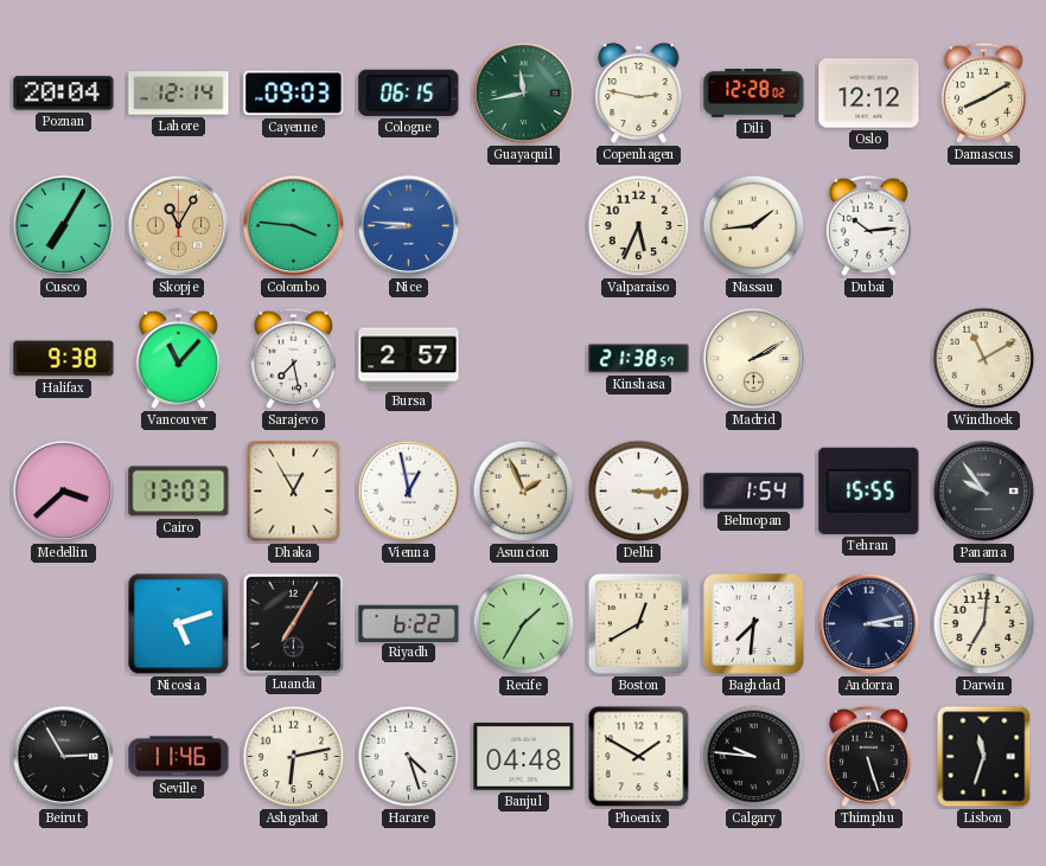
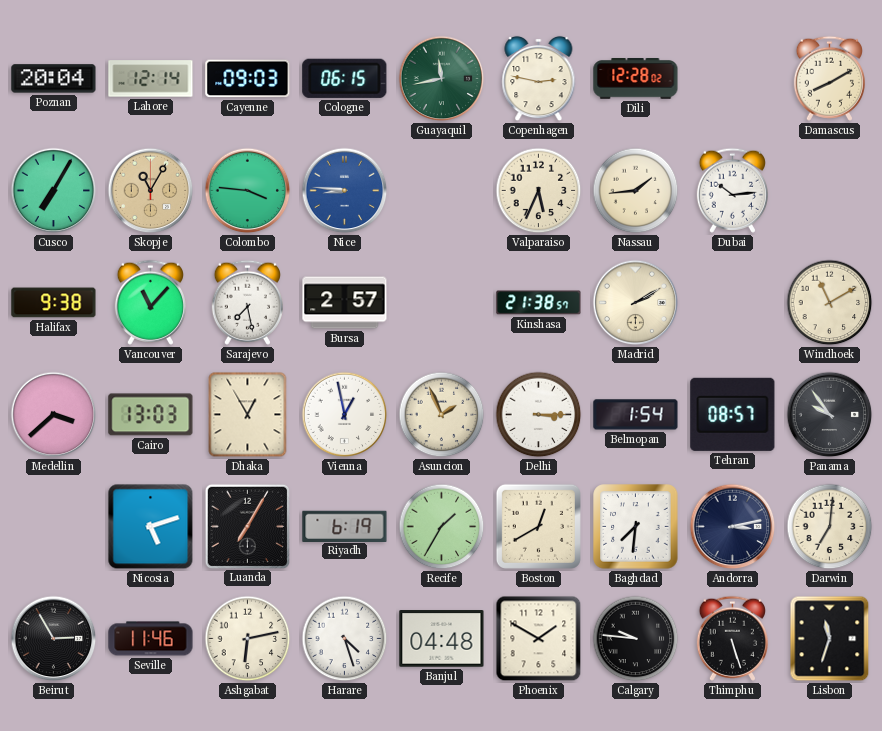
Oslo: 12:12 -> none
Tehran: 15:55 -> 08:57
Riyadh: 6:22 -> 6:19
